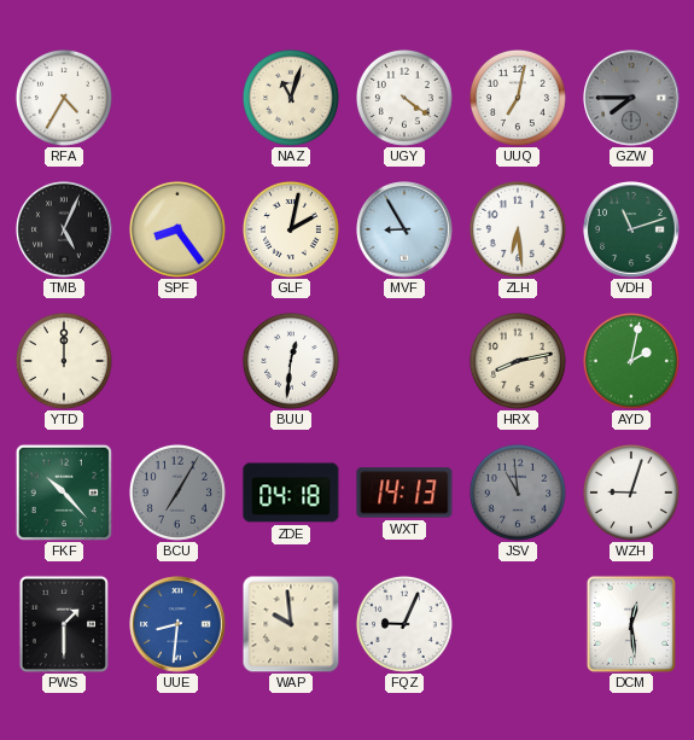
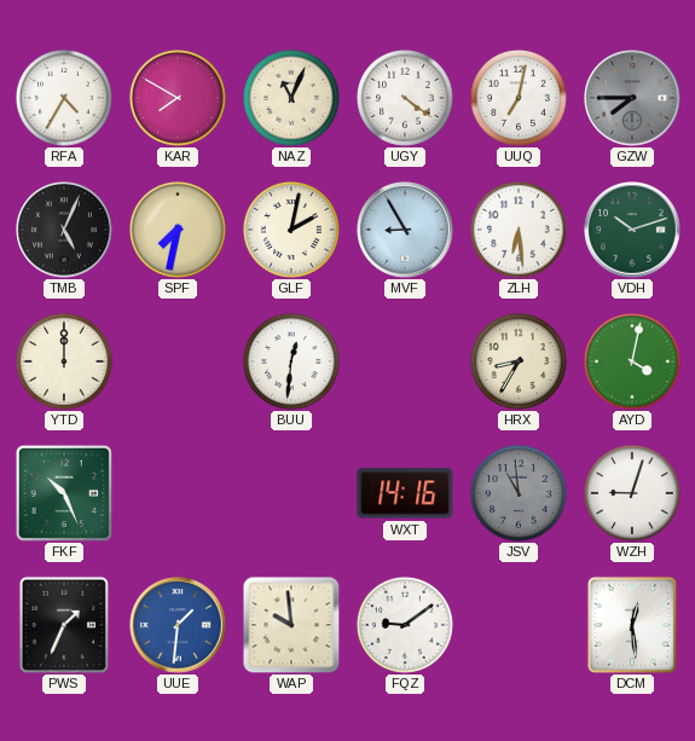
KAR: none -> 7:50
NAZ: 11:03 -> 11:04
SPF: 8:24 -> 7:32
VDH: 11:12 -> 10:12
HRX: 8:13 -> 8:35
AYD: 2:02 -> 4:02
FKF: 10:23 -> 10:26
BCU: 7:05 -> none
ZDE: 04:18 -> none
WXT: 14:13 -> 14:16
PWS: 1:30 -> 1:34
UUE: 8:31 -> 1:31
FQZ: 9:04 -> 9:09
